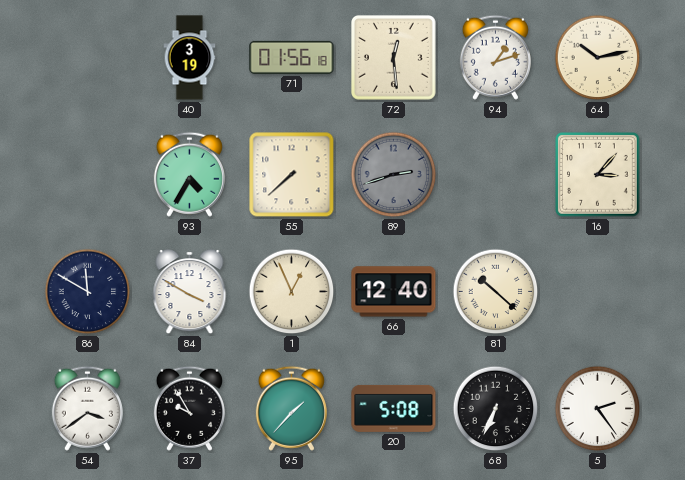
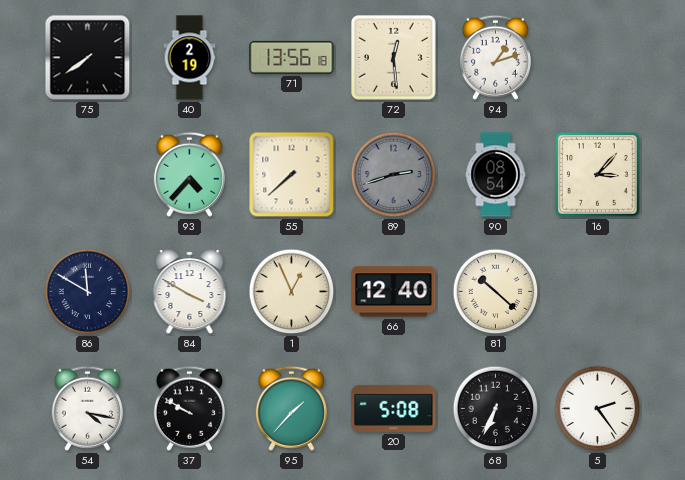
75: none -> 7:39
40: 3:19 -> 2:19
71: 01:56 -> 13:56
64: 10:13 -> none
93: 4:35 -> 4:37
90: none -> 08:54
54: 3:39 -> 4:17
37: 9:55 -> 9:50
